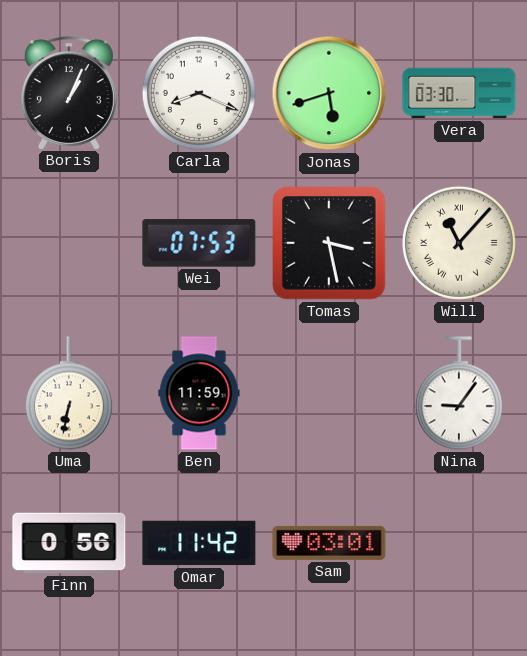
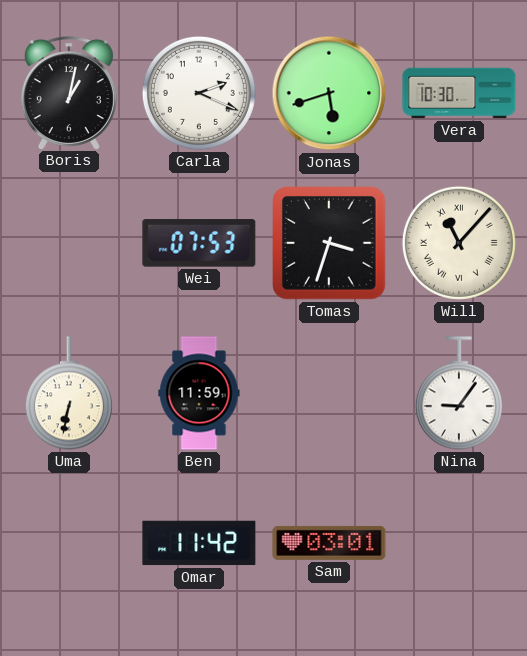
Boris: 1:04 -> 1:02
Carla: 8:19 -> 2:19
Vera: 03:30 -> 10:30
Tomas: 3:28 -> 3:33
Finn: 0:56 -> none
